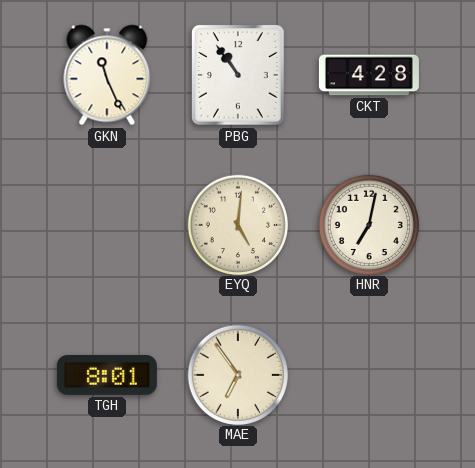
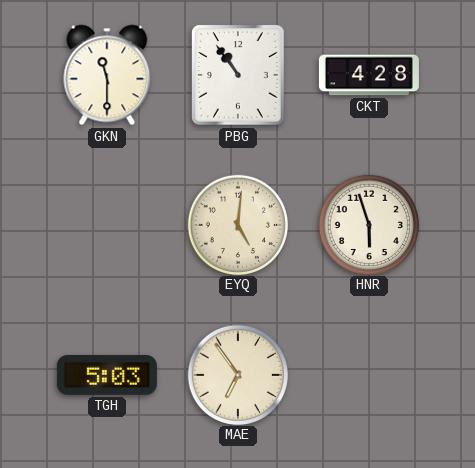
GKN: 11:26 -> 11:30
HNR: 7:02 -> 5:57
TGH: 8:01 -> 5:03
